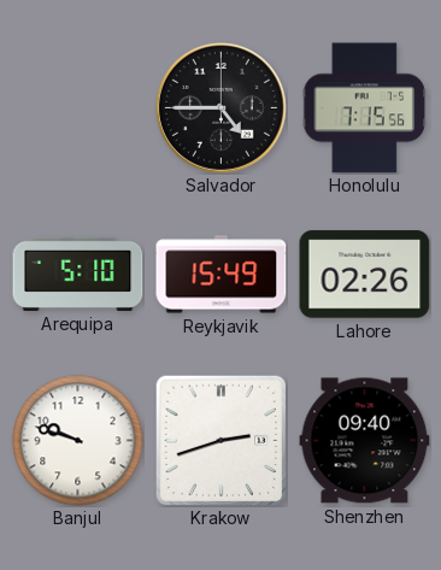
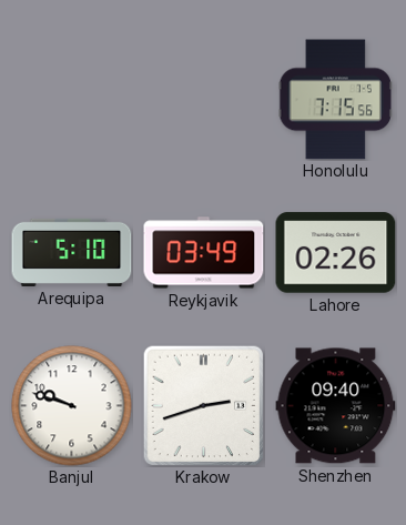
Salvador: 4:45 -> none
Reykjavik: 15:49 -> 03:49
